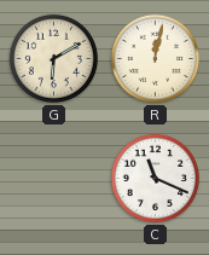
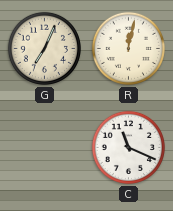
G: 6:10 -> 7:04
